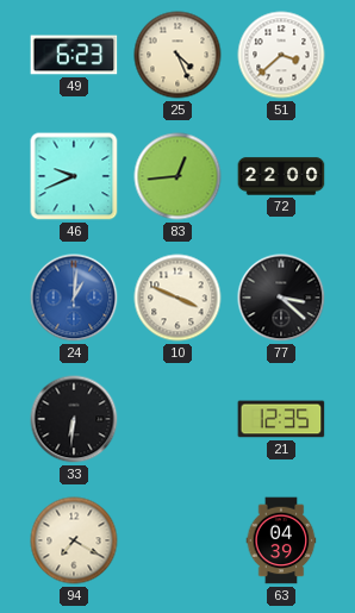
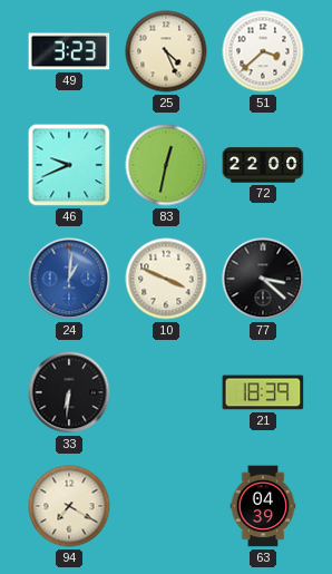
49: 6:23 -> 3:23
83: 12:44 -> 12:32
21: 12:35 -> 18:39
